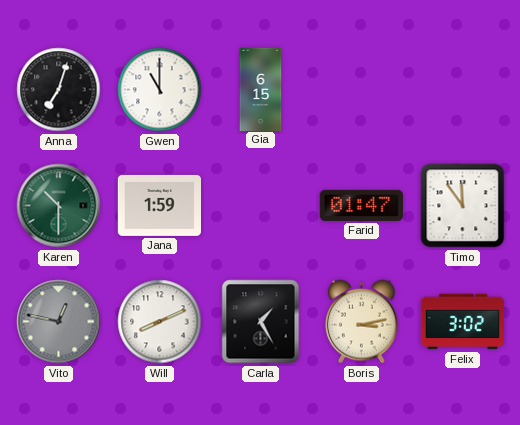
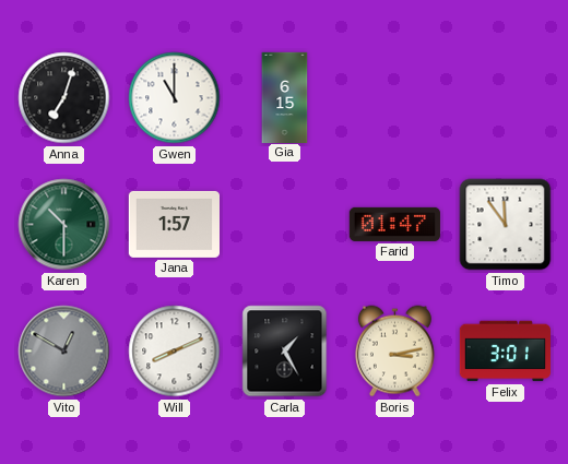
Jana: 1:59 -> 1:57
Vito: 12:47 -> 12:50
Felix: 3:02 -> 3:01
